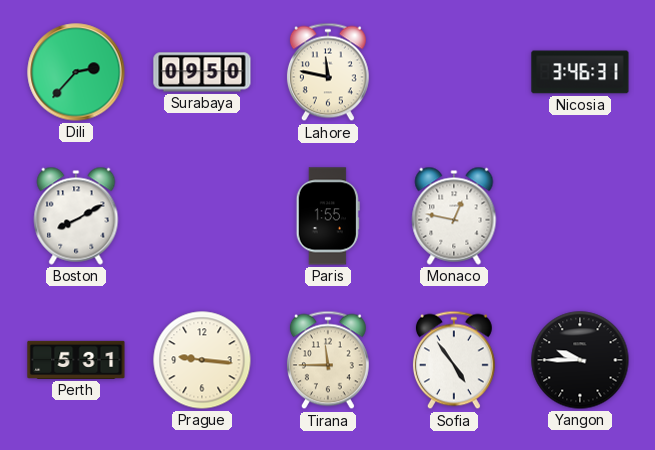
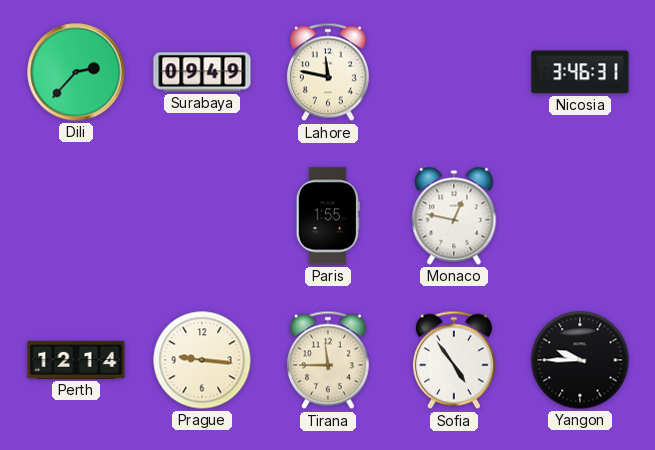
Surabaya: 09:50 -> 09:49
Boston: 8:10 -> none
Perth: 5:31 -> 12:14
